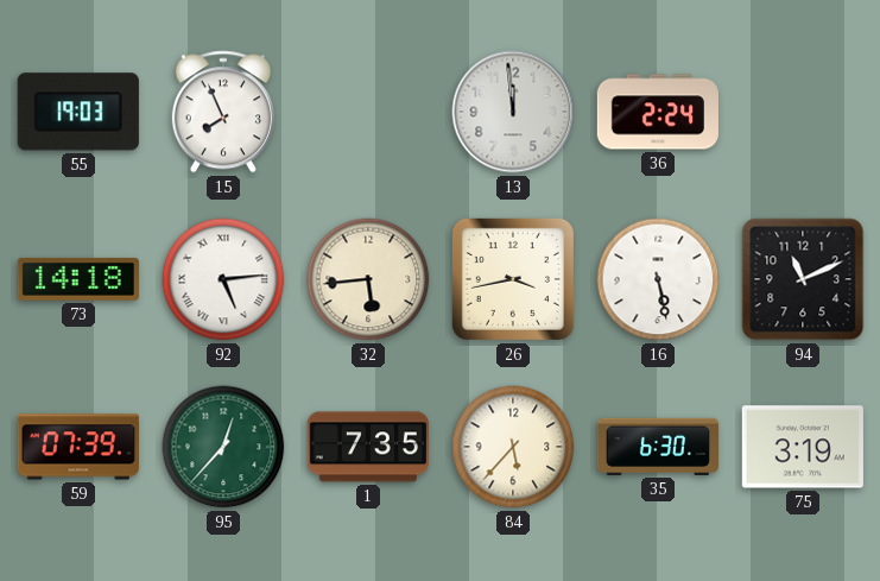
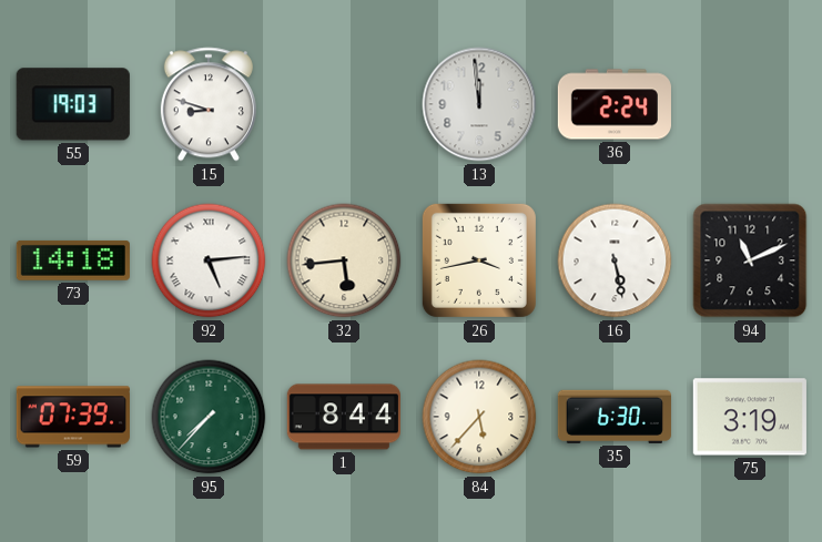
15: 7:56 -> 8:48
95: 12:37 -> 7:37
1: 7:35 -> 8:44
